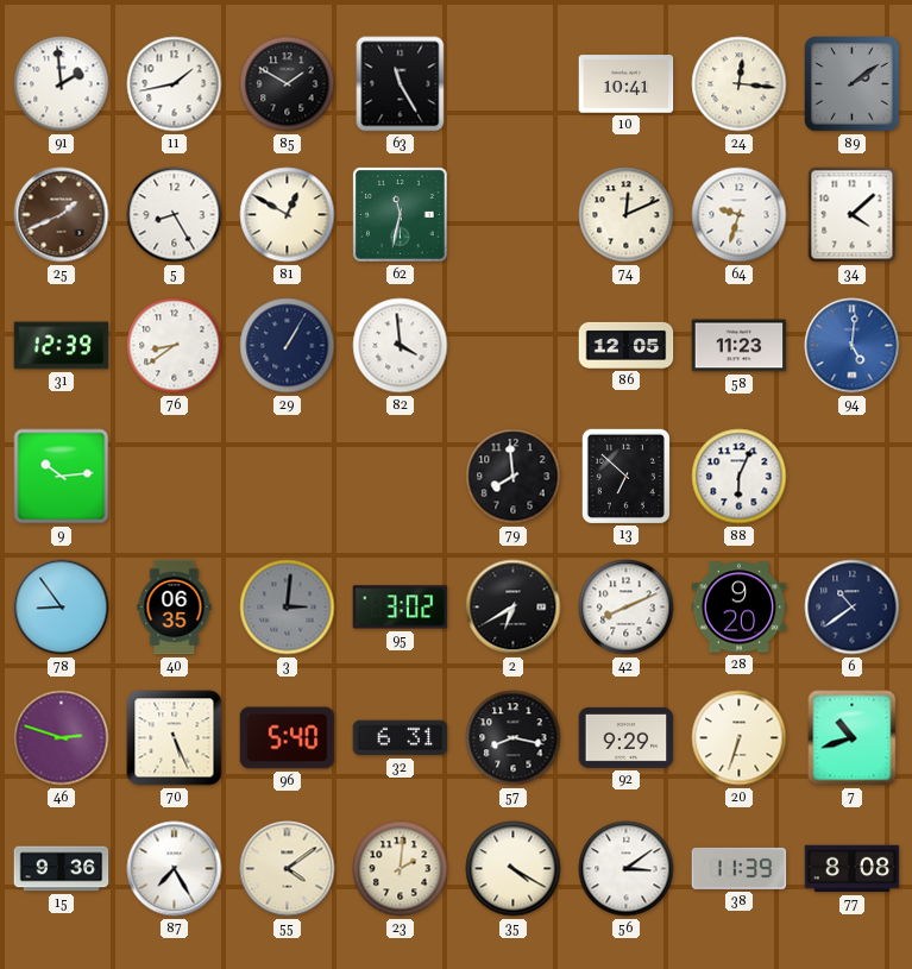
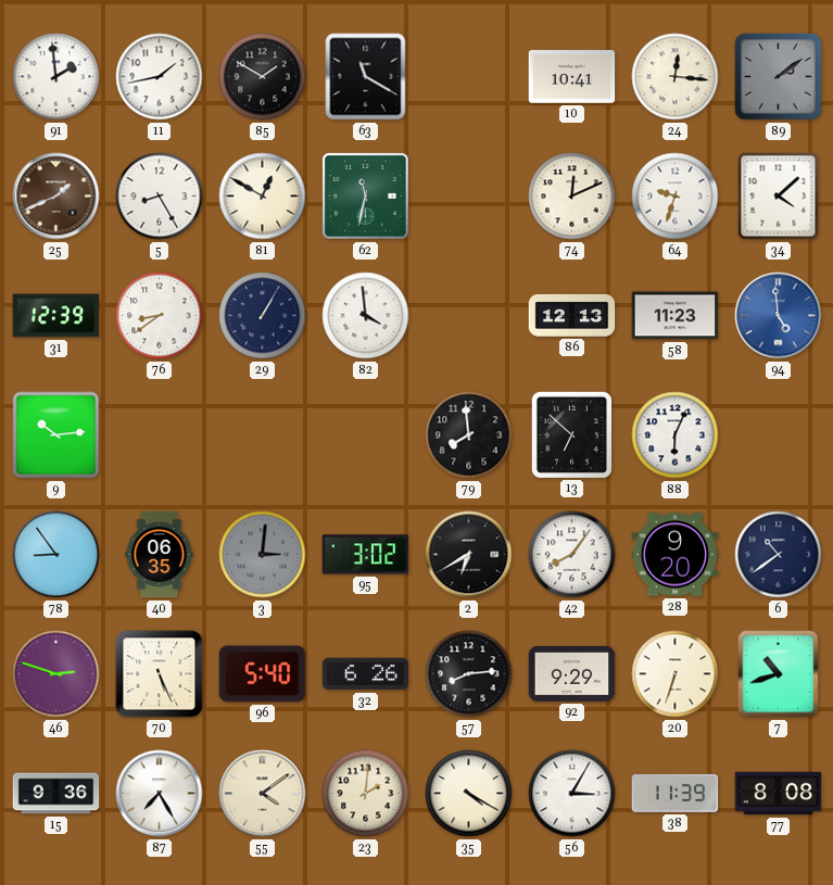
63: 11:25 -> 11:20
86: 12:05 -> 12:13
94: 5:01 -> 4:59
42: 8:11 -> 8:06
32: 6:31 -> 6:26
57: 8:17 -> 8:14
56: 3:09 -> 3:05
